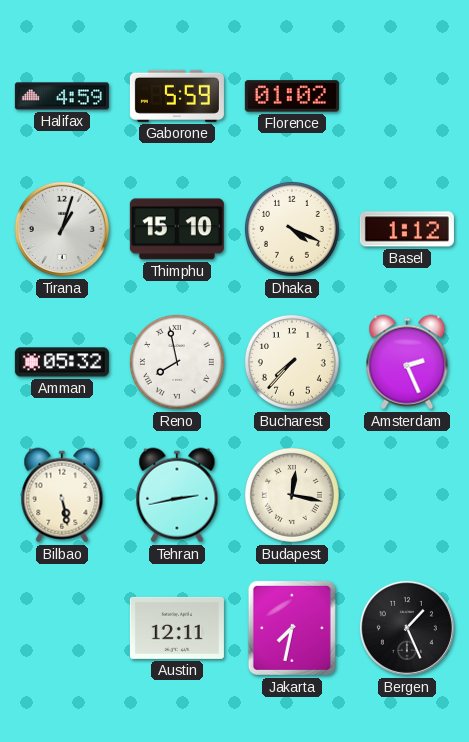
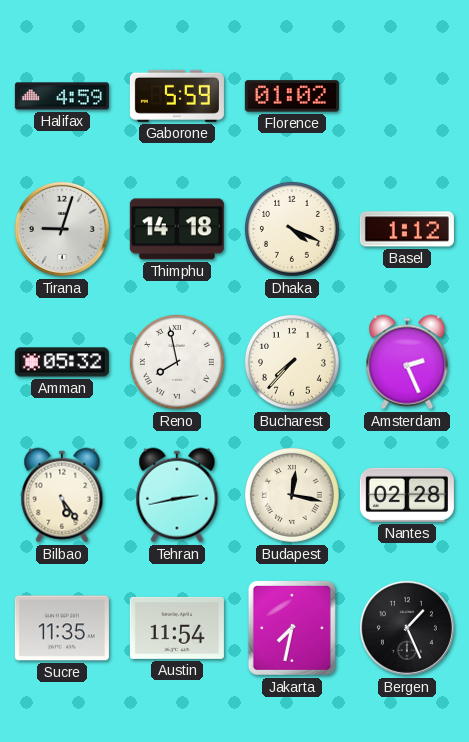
Tirana: 1:03 -> 9:03
Thimphu: 15:10 -> 14:18
Bilbao: 5:28 -> 5:24
Nantes: none -> 02:28
Sucre: none -> 11:35
Austin: 12:11 -> 11:54
